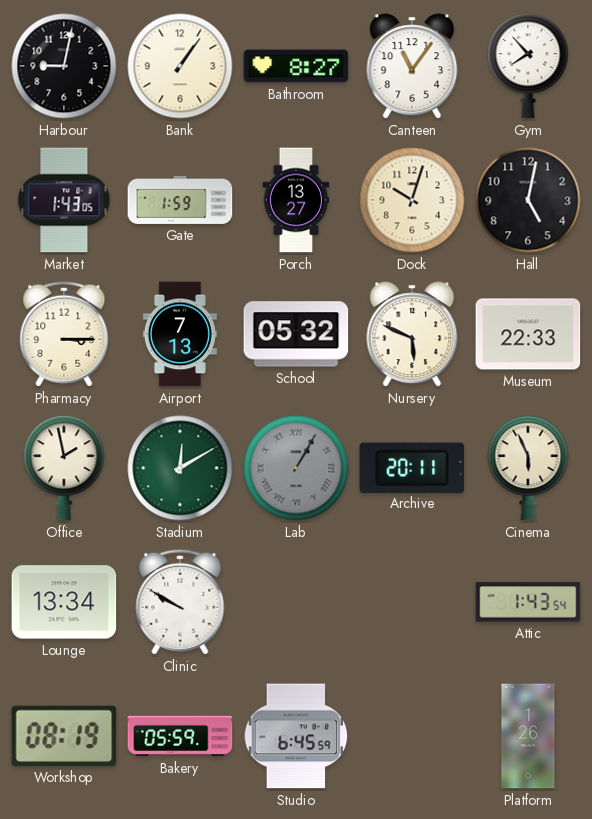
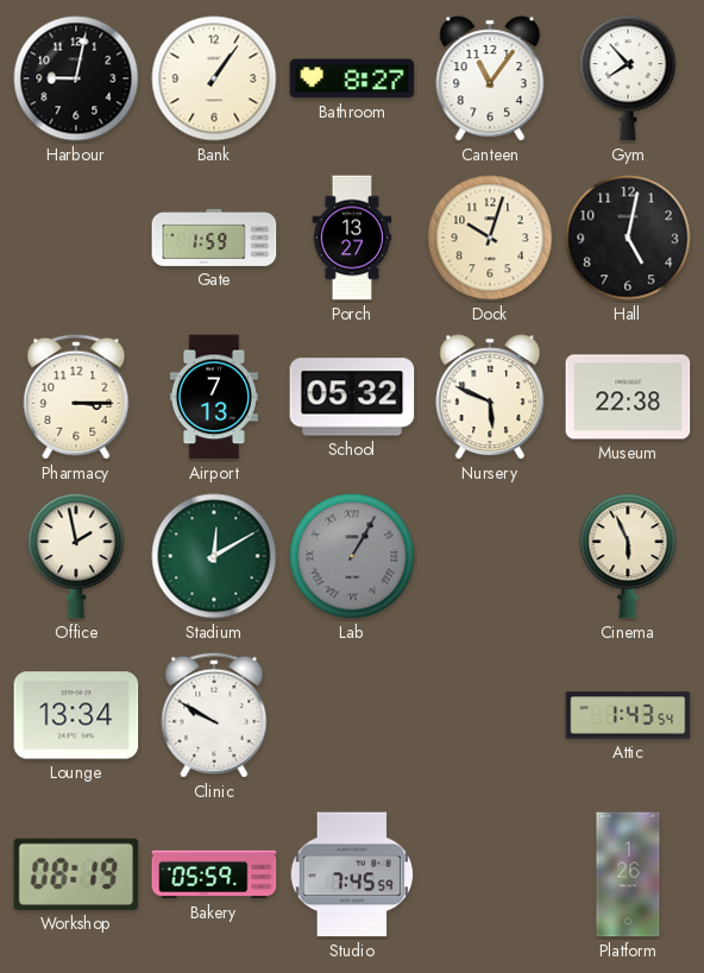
Market: 1:43 -> none
Museum: 22:33 -> 22:38
Archive: 20:11 -> none
Studio: 6:45 -> 7:45
